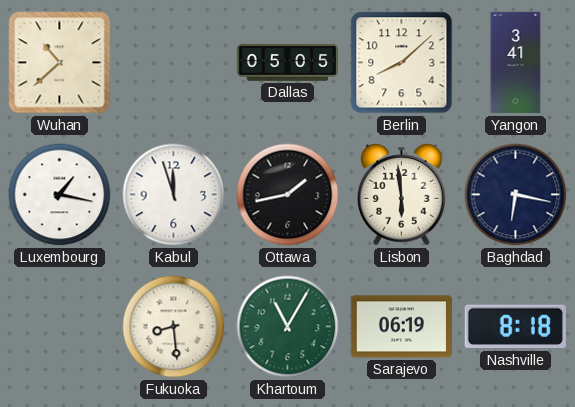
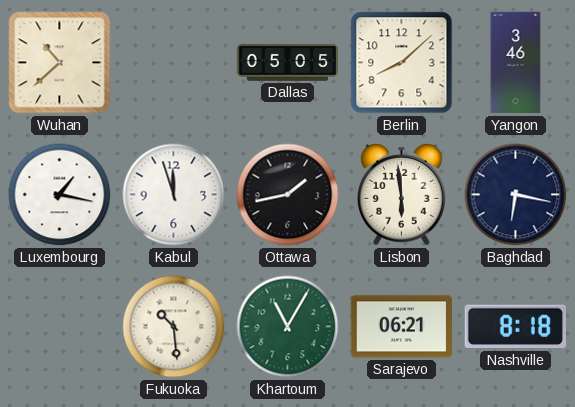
Yangon: 3:41 -> 3:46
Fukuoka: 8:29 -> 10:29
Sarajevo: 06:19 -> 06:21
